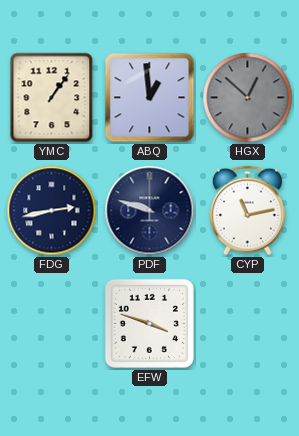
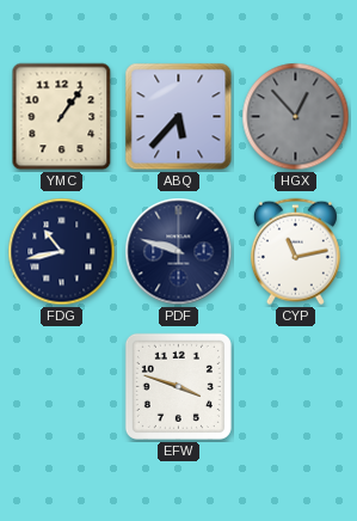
ABQ: 12:59 -> 5:37
HGX: 12:52 -> 12:53
FDG: 2:43 -> 10:43
